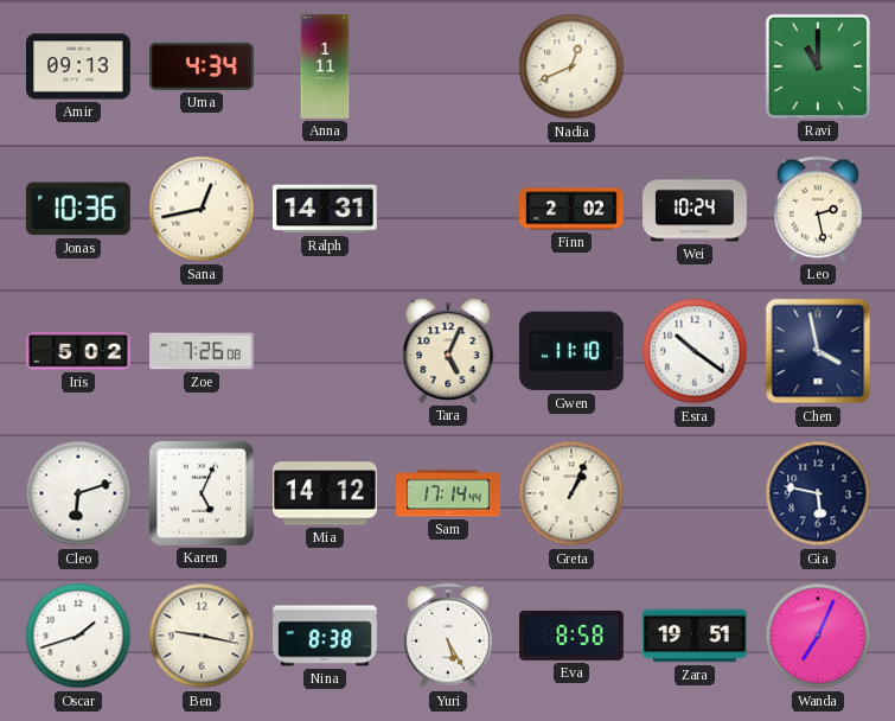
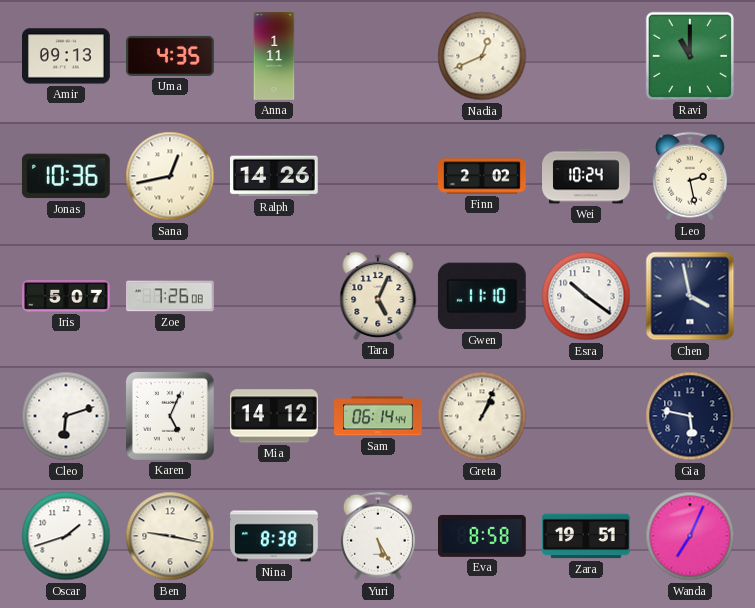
Uma: 4:34 -> 4:35
Ralph: 14:31 -> 14:26
Iris: 5:02 -> 5:07
Sam: 17:14 -> 06:14
